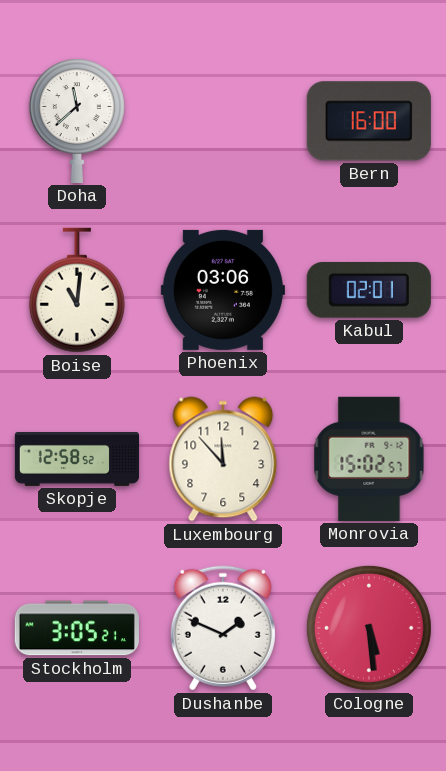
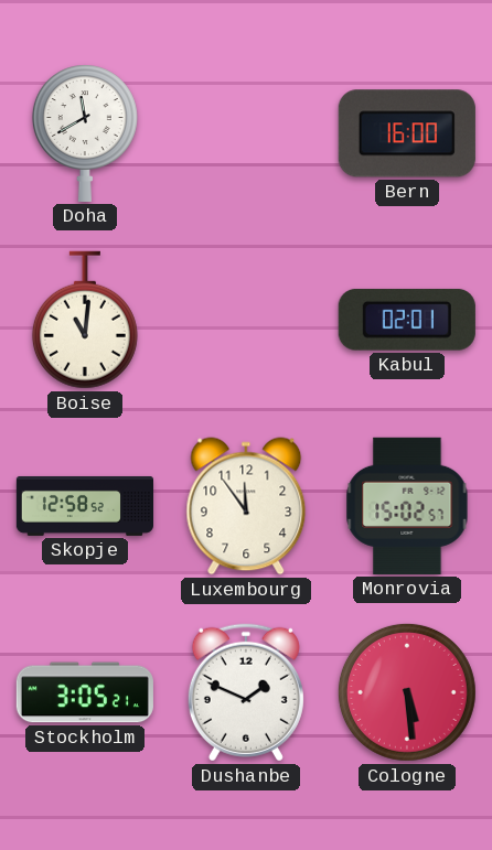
Doha: 11:38 -> 11:40
Phoenix: 03:06 -> none
Luxembourg: 11:53 -> 11:54
